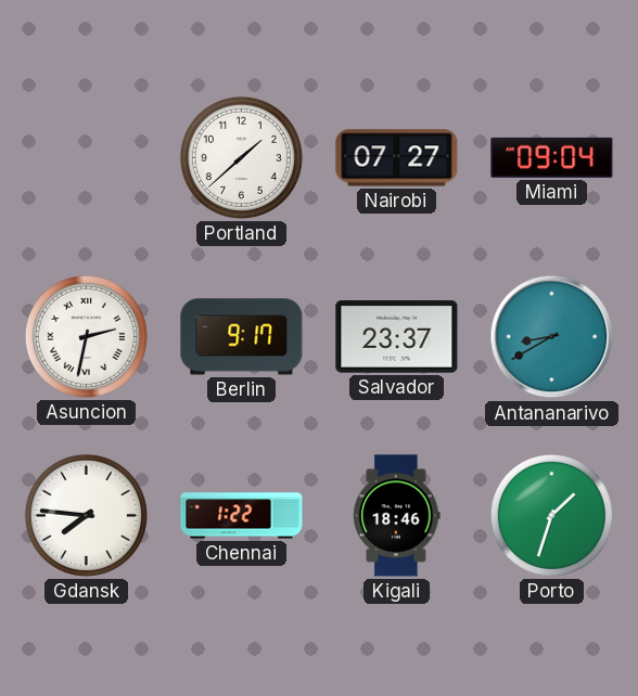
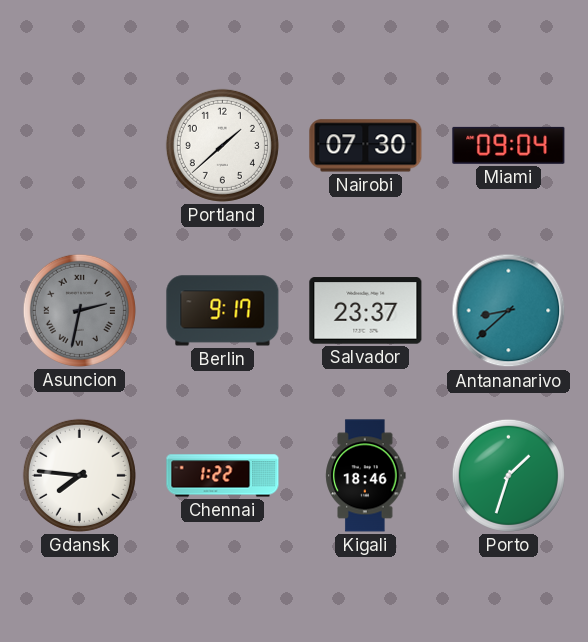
Nairobi: 07:27 -> 07:30
Asuncion dial: white -> grey
Antananarivo: 8:40 -> 8:38
